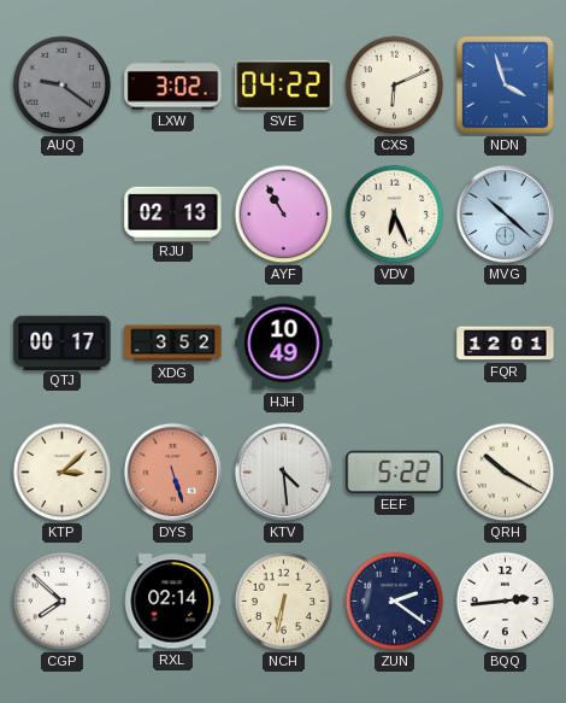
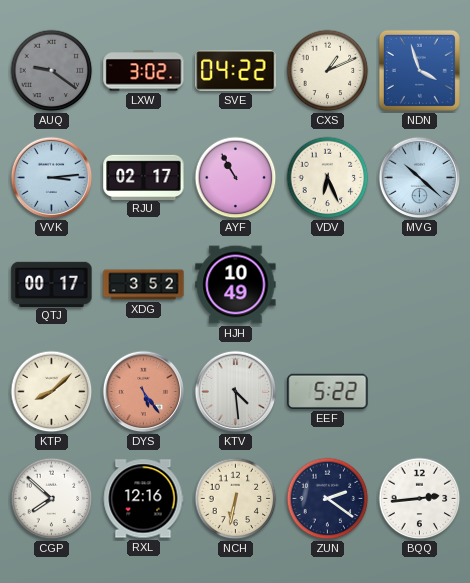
CXS: 6:11 -> 1:11
VVK: none -> 3:14
RJU: 02:13 -> 02:17
FQR: 12:01 -> none
KTP: 3:08 -> 8:08
DYS: 5:27 -> 5:24
QRH: 10:20 -> none
RXL: 02:14 -> 12:16
